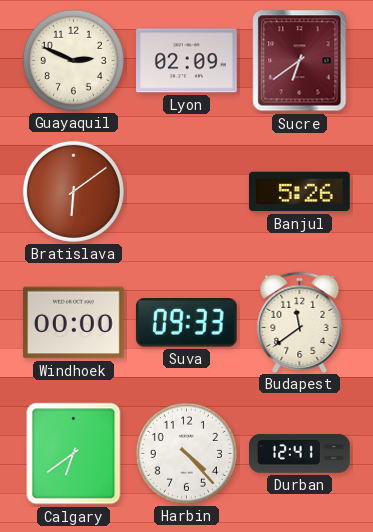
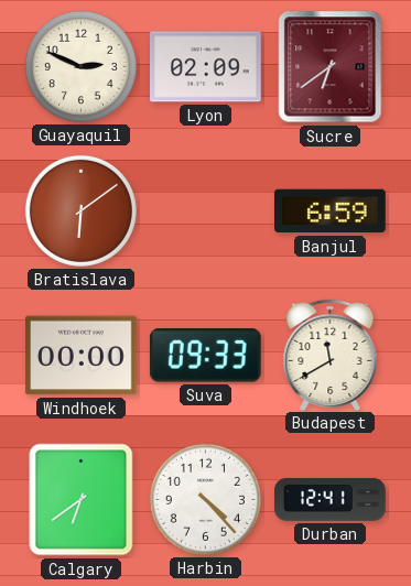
Banjul: 5:26 -> 6:59
Budapest: 11:39 -> 11:40
